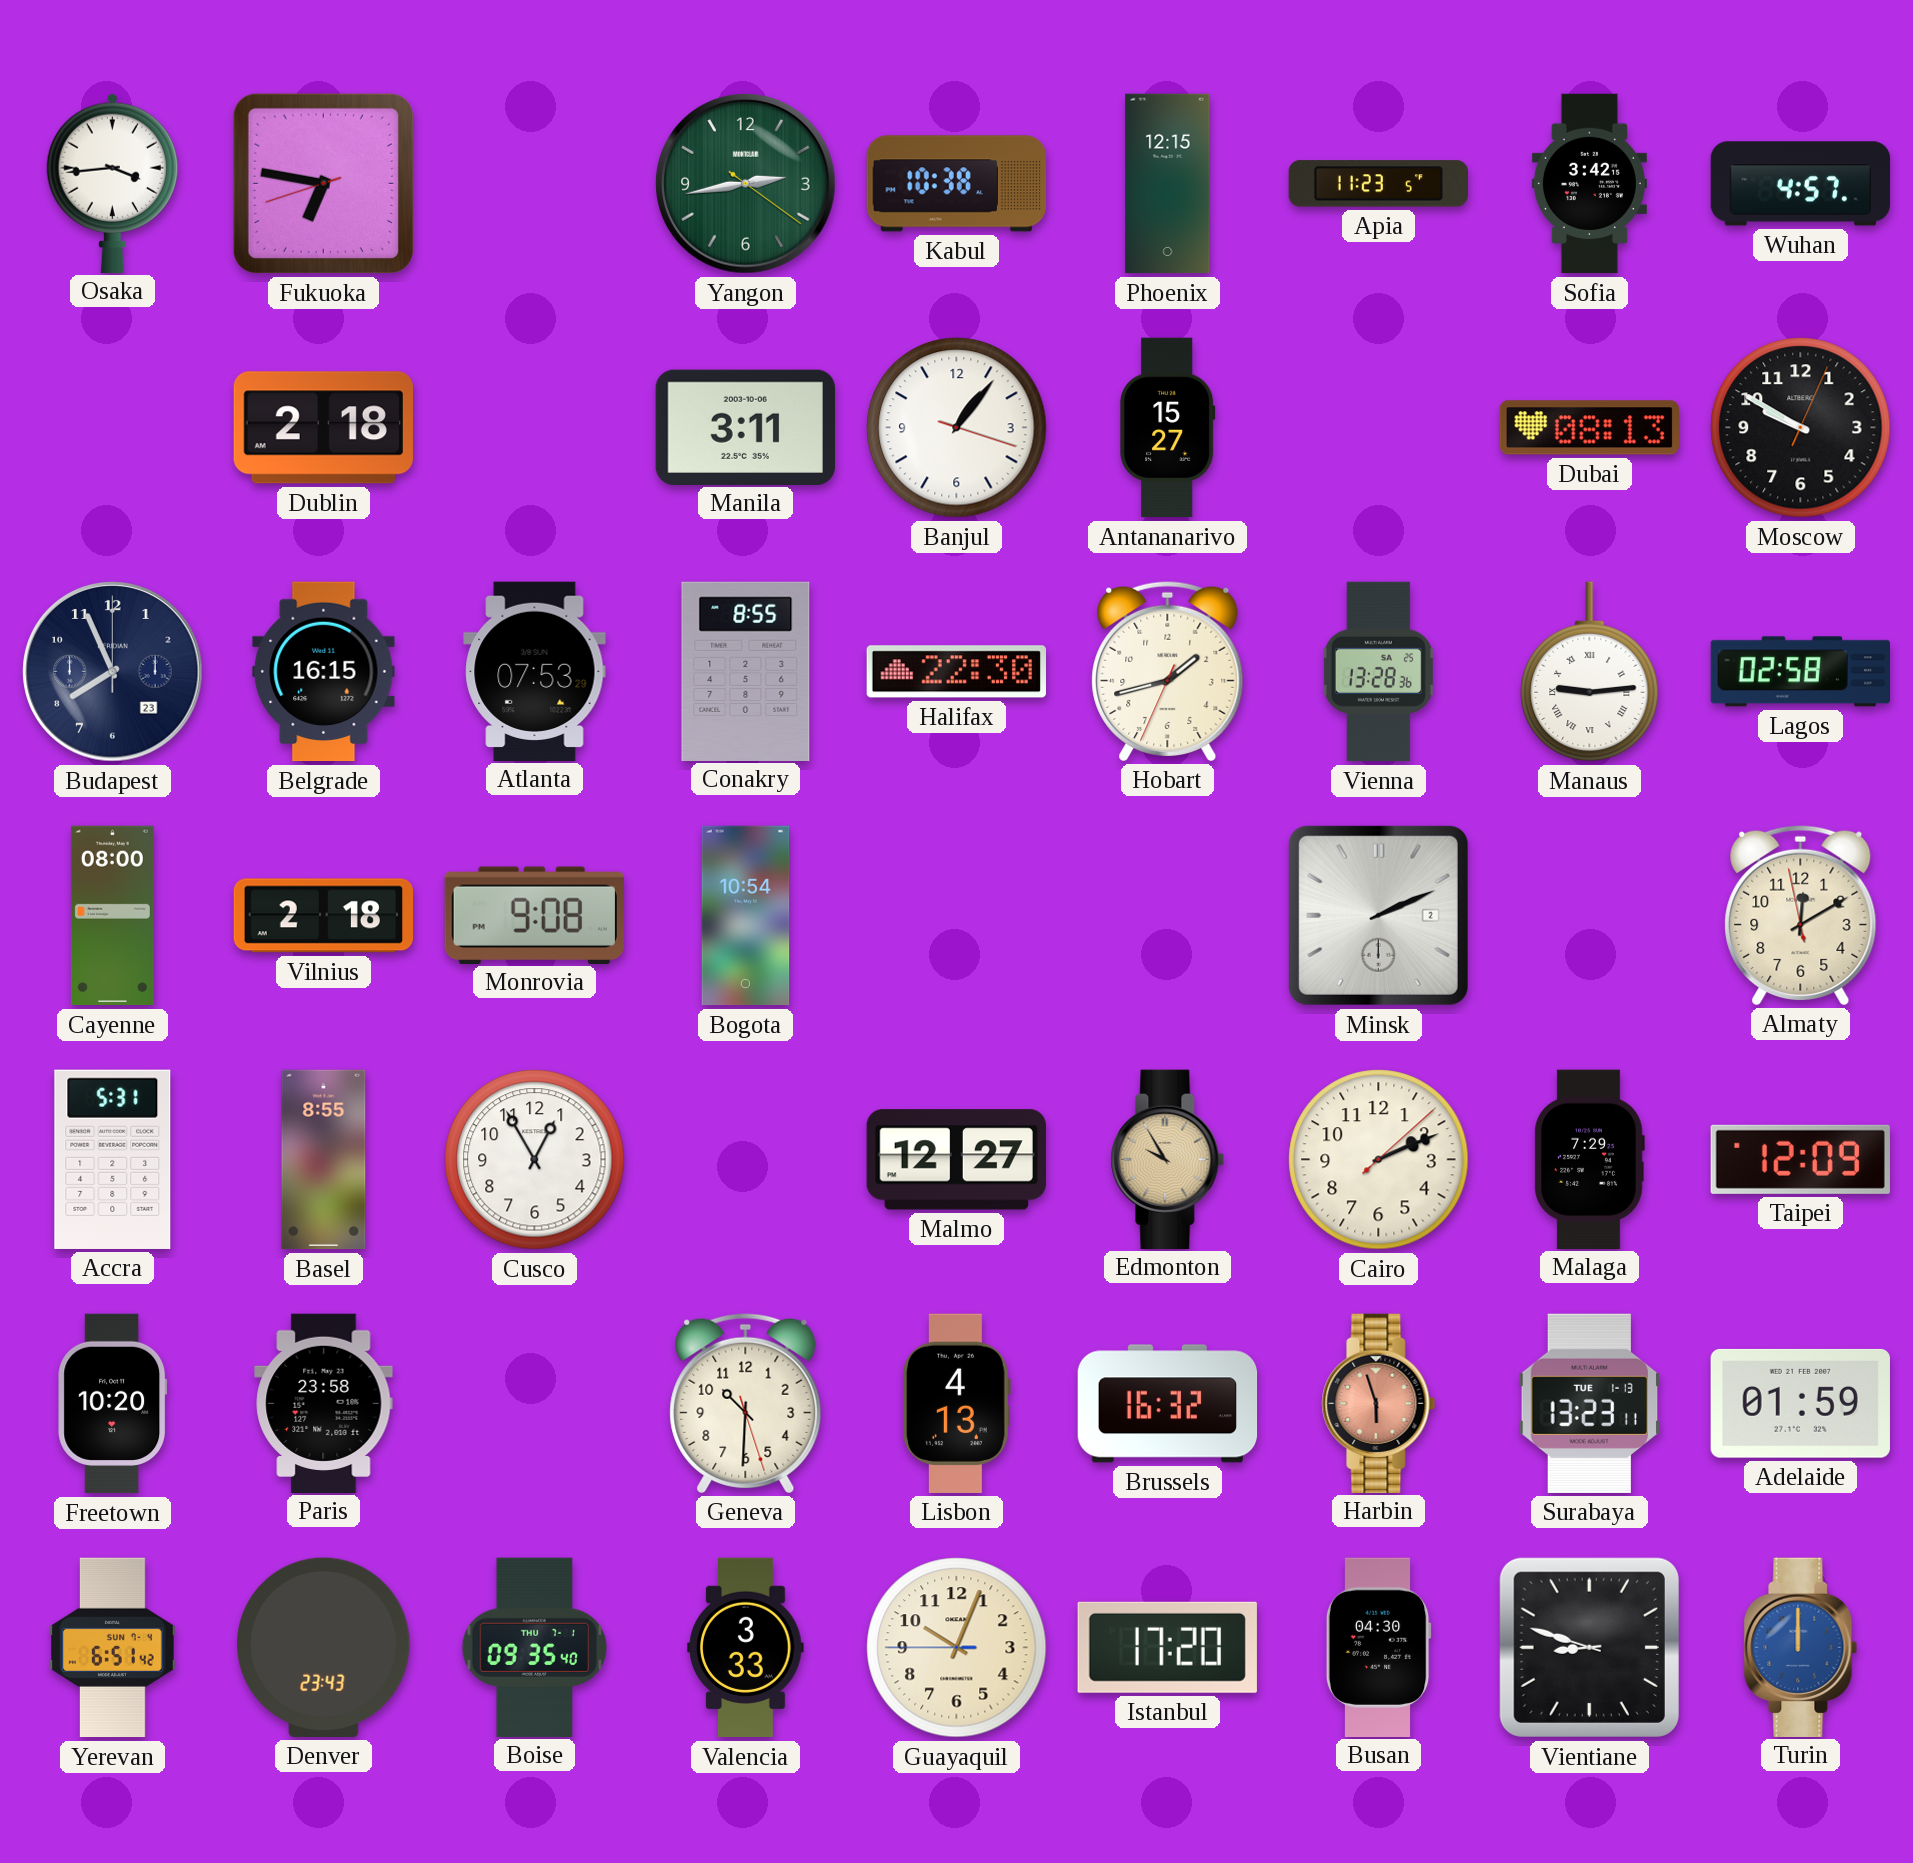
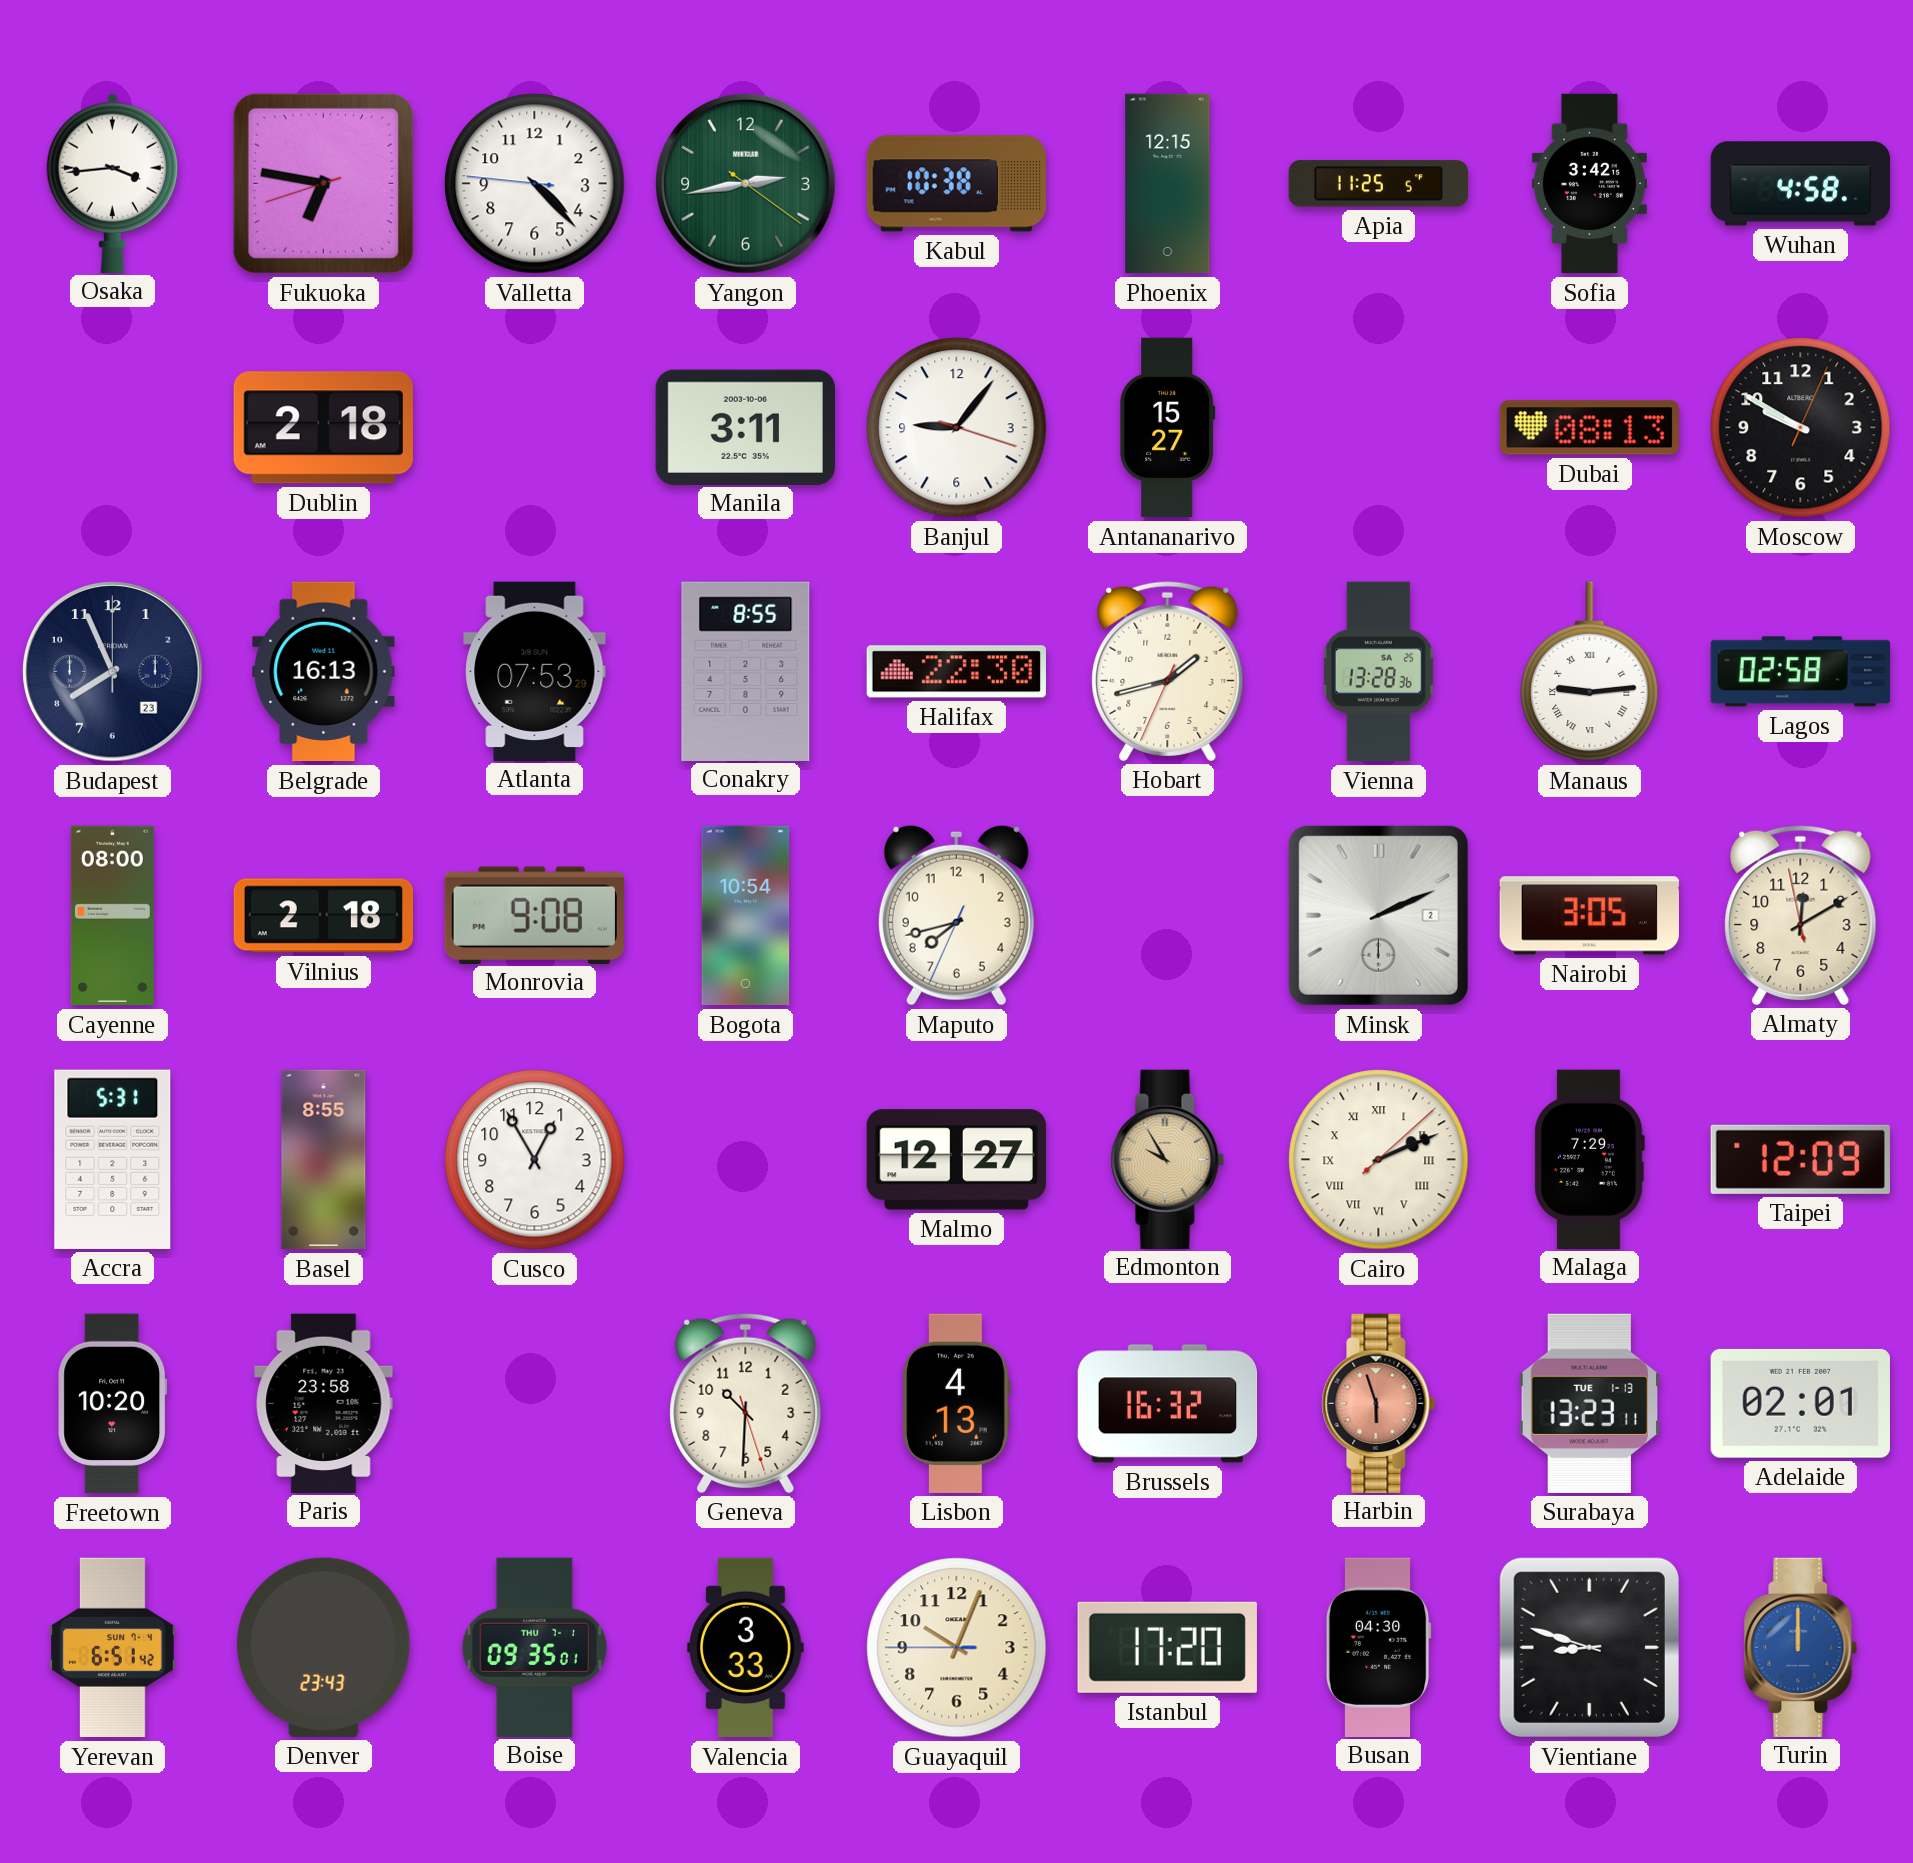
Valletta: none -> 4:22
Apia: 11:23 -> 11:25
Wuhan: 4:57 -> 4:58
Banjul: 1:06 -> 9:06
Belgrade: 16:15 -> 16:13
Maputo: none -> 7:42
Nairobi: none -> 3:05
Cairo numerals: Arabic -> Roman
Adelaide: 01:59 -> 02:01
Boise: 09:35:40 -> 09:35:01
